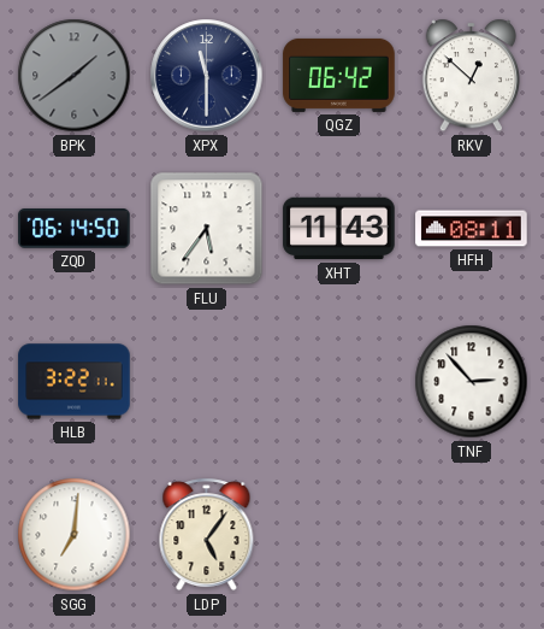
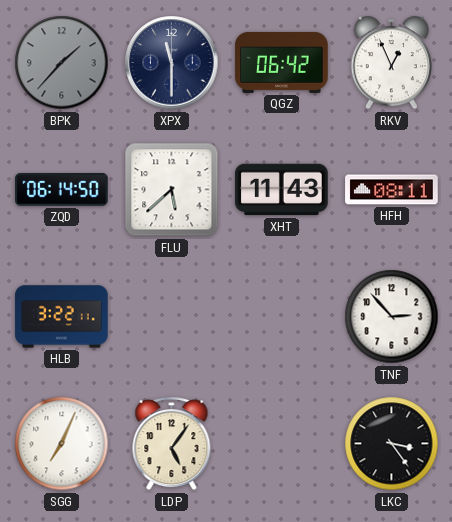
BPK: 1:39 -> 1:37
RKV: 12:52 -> 12:56
FLU: 5:36 -> 5:38
SGG: 7:01 -> 7:04
LKC: none -> 3:24
